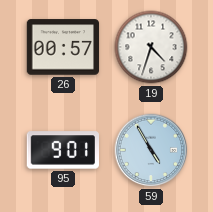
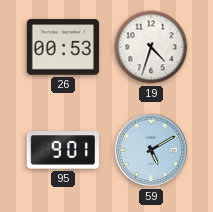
26: 00:57 -> 00:53
59: 4:55 -> 5:10
